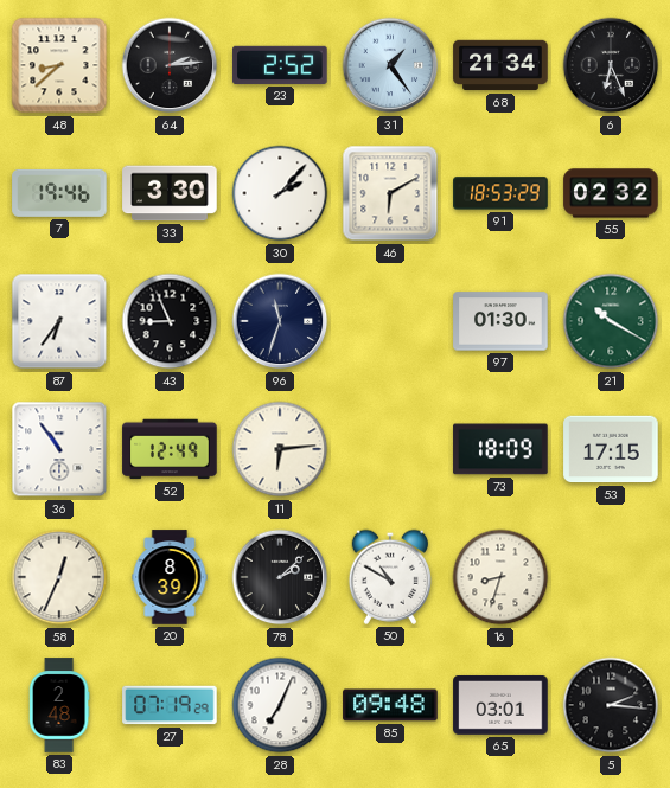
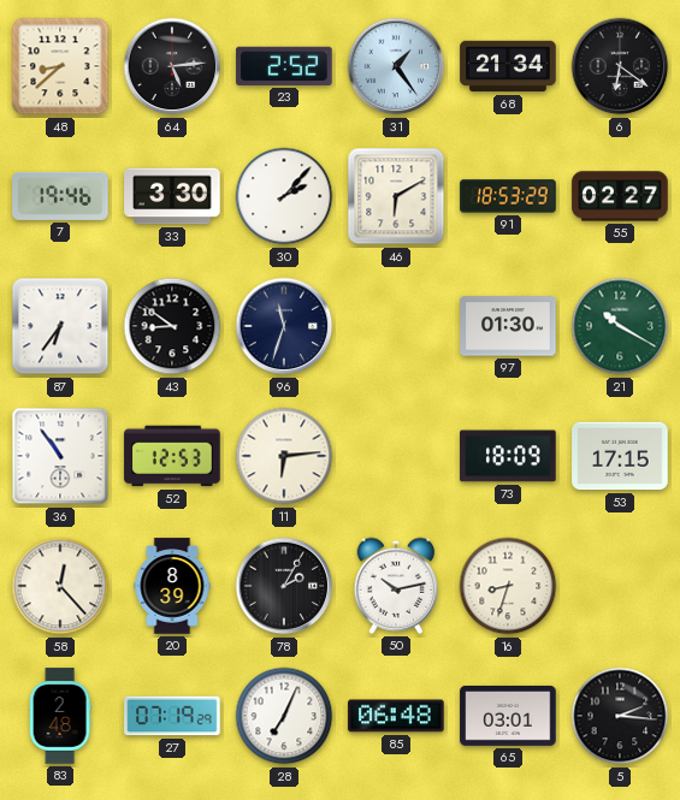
64: 2:14 -> 5:14
6: 6:26 -> 6:21
55: 02:32 -> 02:27
43: 8:56 -> 8:51
52: 12:49 -> 12:53
58: 12:34 -> 12:23
78: 2:08 -> 2:05
50: 10:50 -> 10:13
85: 09:48 -> 06:48
